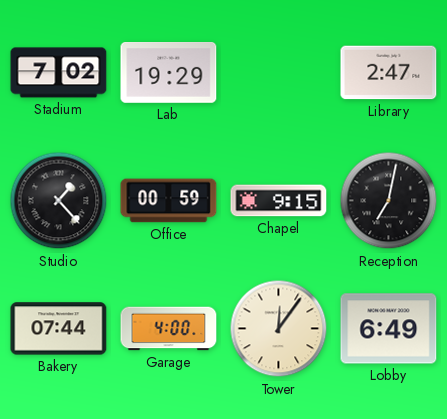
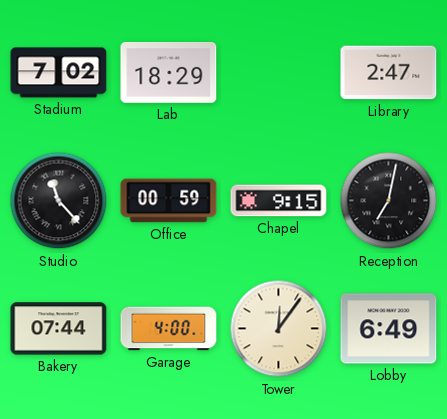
Lab: 19:29 -> 18:29
Studio: 1:23 -> 11:23
